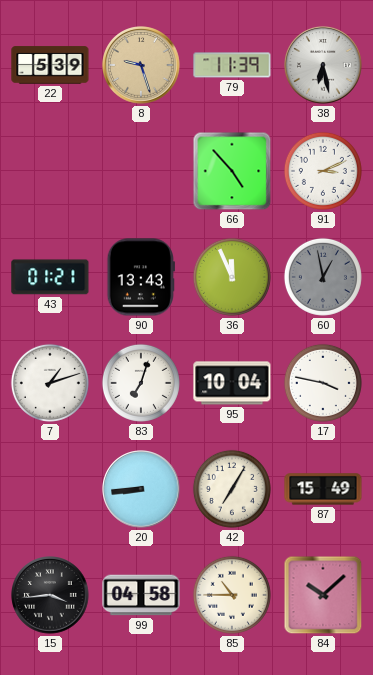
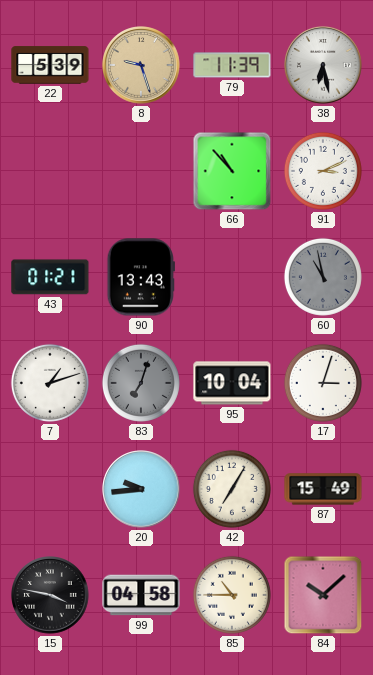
66: 4:53 -> 10:53
36: 11:56 -> none
60: 12:58 -> 10:58
83 dial: white -> grey
17: 3:47 -> 3:03
20: 8:44 -> 9:44
15: 3:44 -> 3:47
